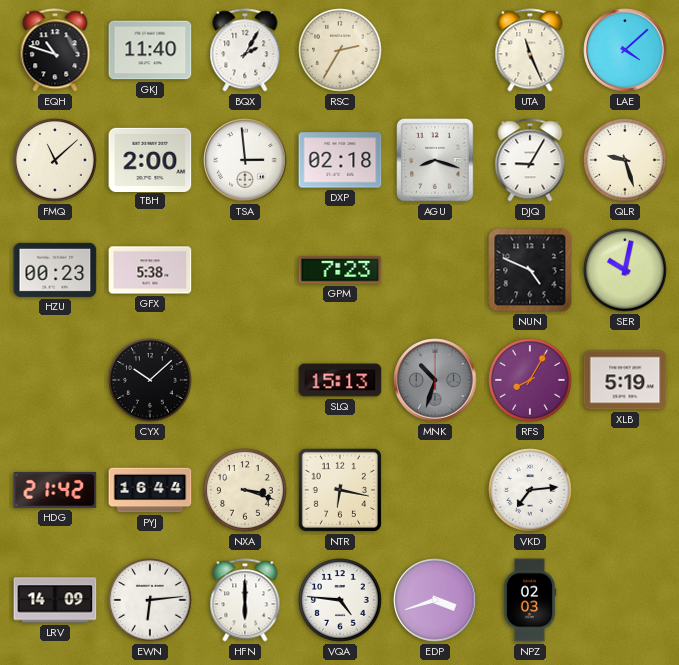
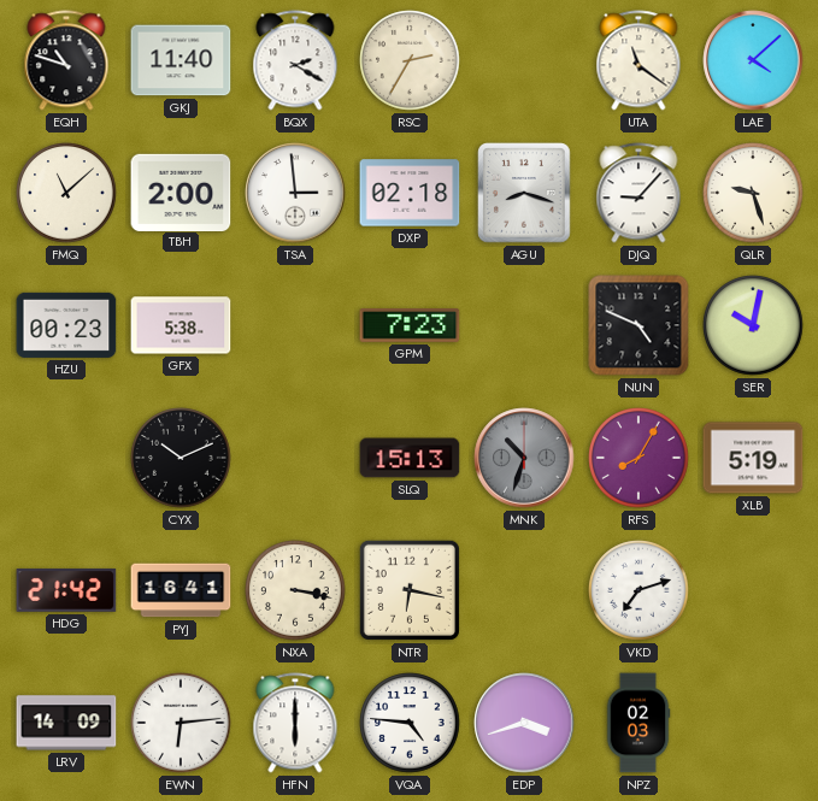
BQX: 2:05 -> 2:20
UTA: 11:26 -> 11:21
DJQ: 9:05 -> 9:07
CYX: 10:08 -> 10:11
PYJ: 16:44 -> 16:41
NXA: 3:18 -> 3:17
VKD: 7:14 -> 7:12
